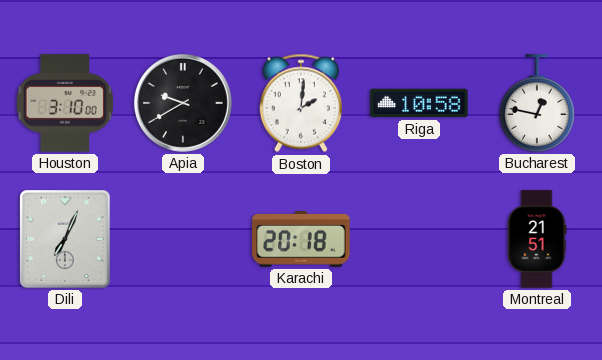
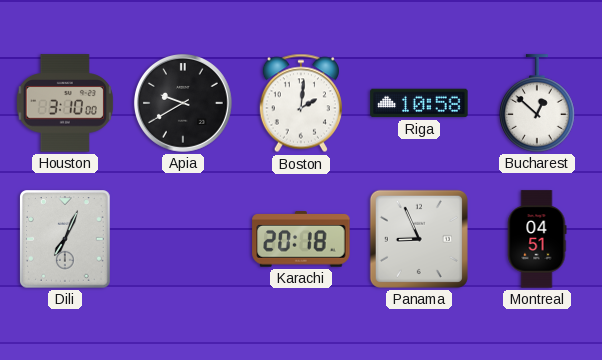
Bucharest: 12:47 -> 12:52
Panama: none -> 8:56
Montreal: 21:51 -> 04:51
